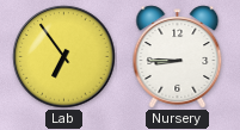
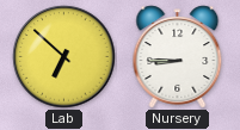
Lab: 6:54 -> 6:52
